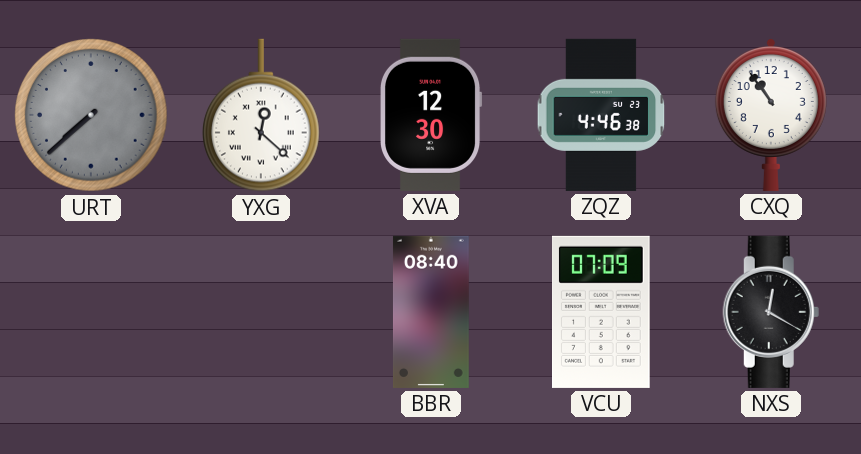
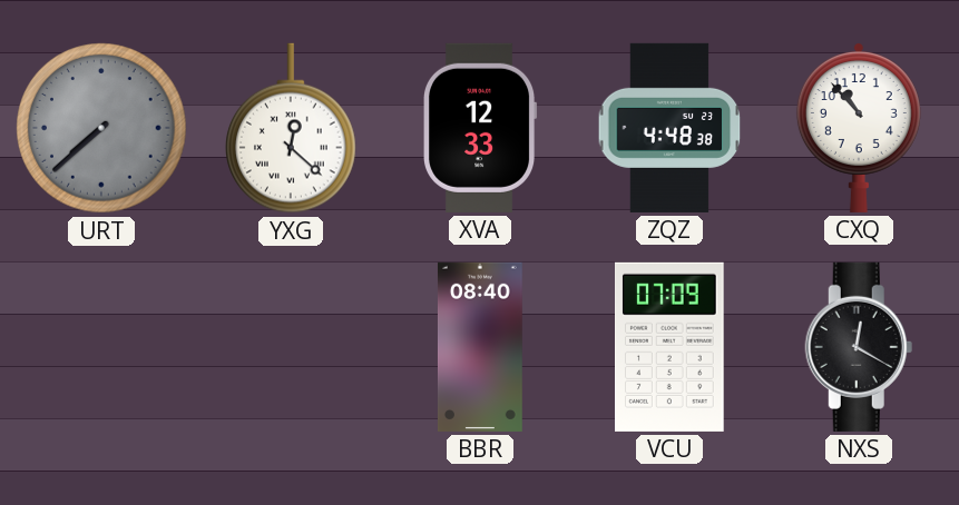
XVA: 12:30 -> 12:33
ZQZ: 4:46 -> 4:48
CXQ: 10:54 -> 10:53
